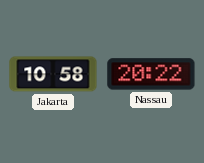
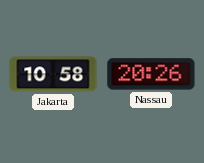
Nassau: 20:22 -> 20:26
